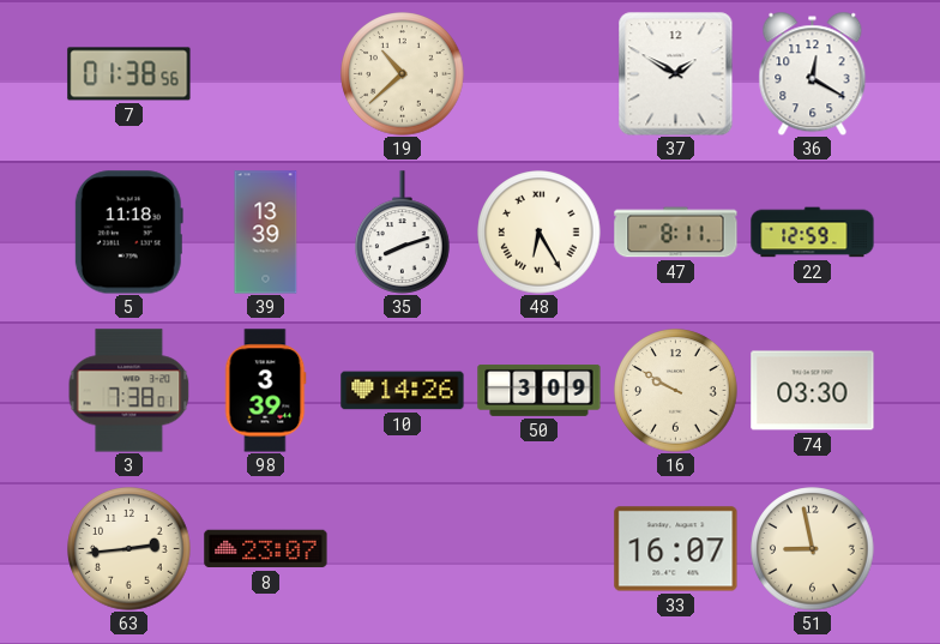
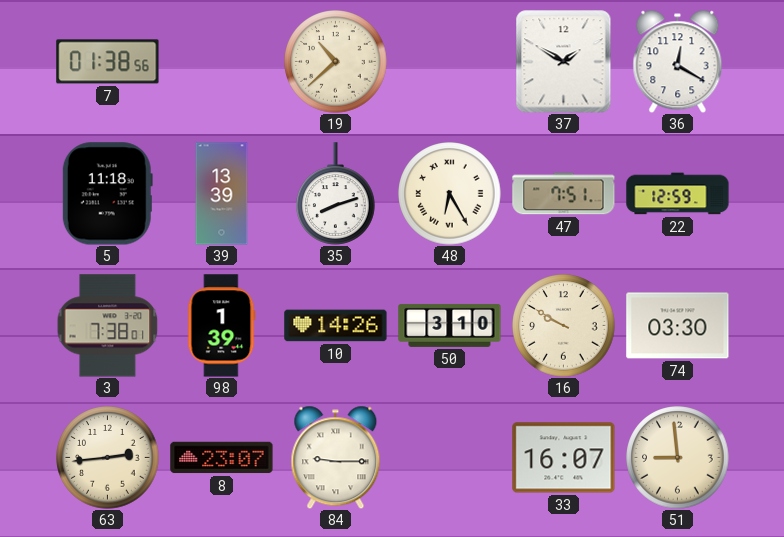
47: 8:11 -> 7:51
98: 3:39 -> 1:39
50: 3:09 -> 3:10
84: none -> 9:15
51: 8:58 -> 8:59
